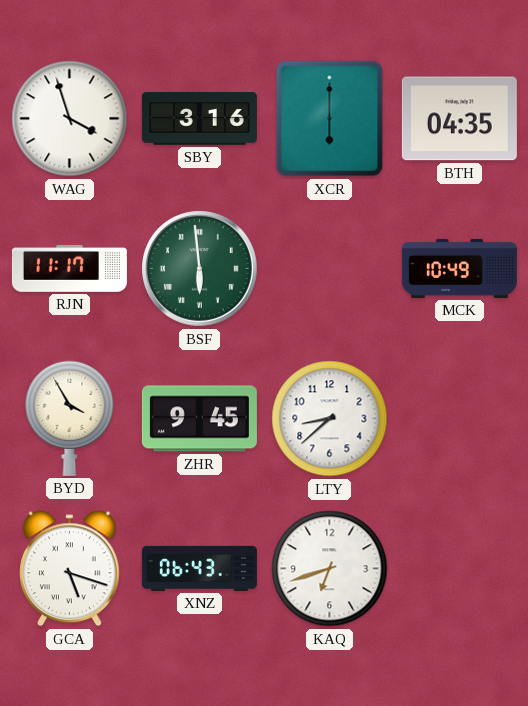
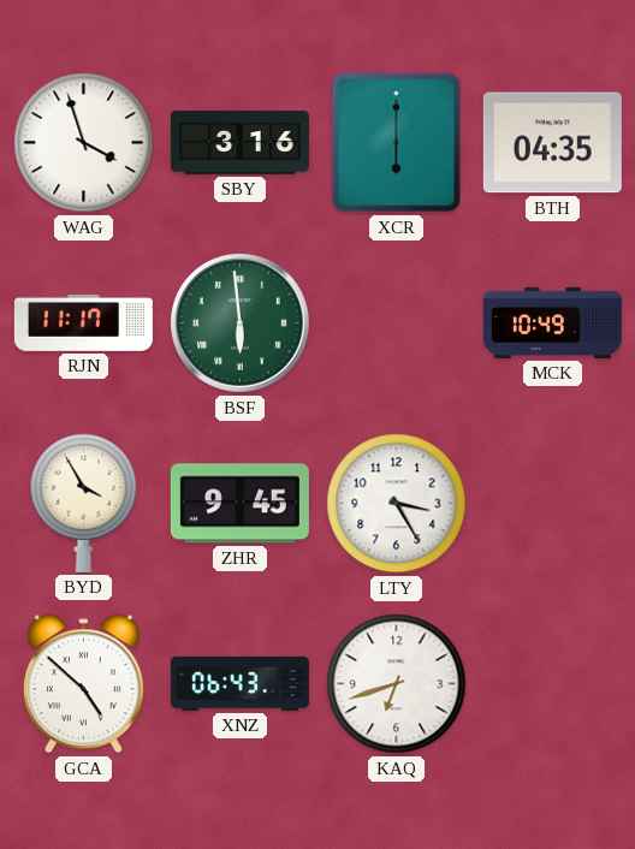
LTY: 8:38 -> 3:25
GCA: 5:18 -> 4:52
